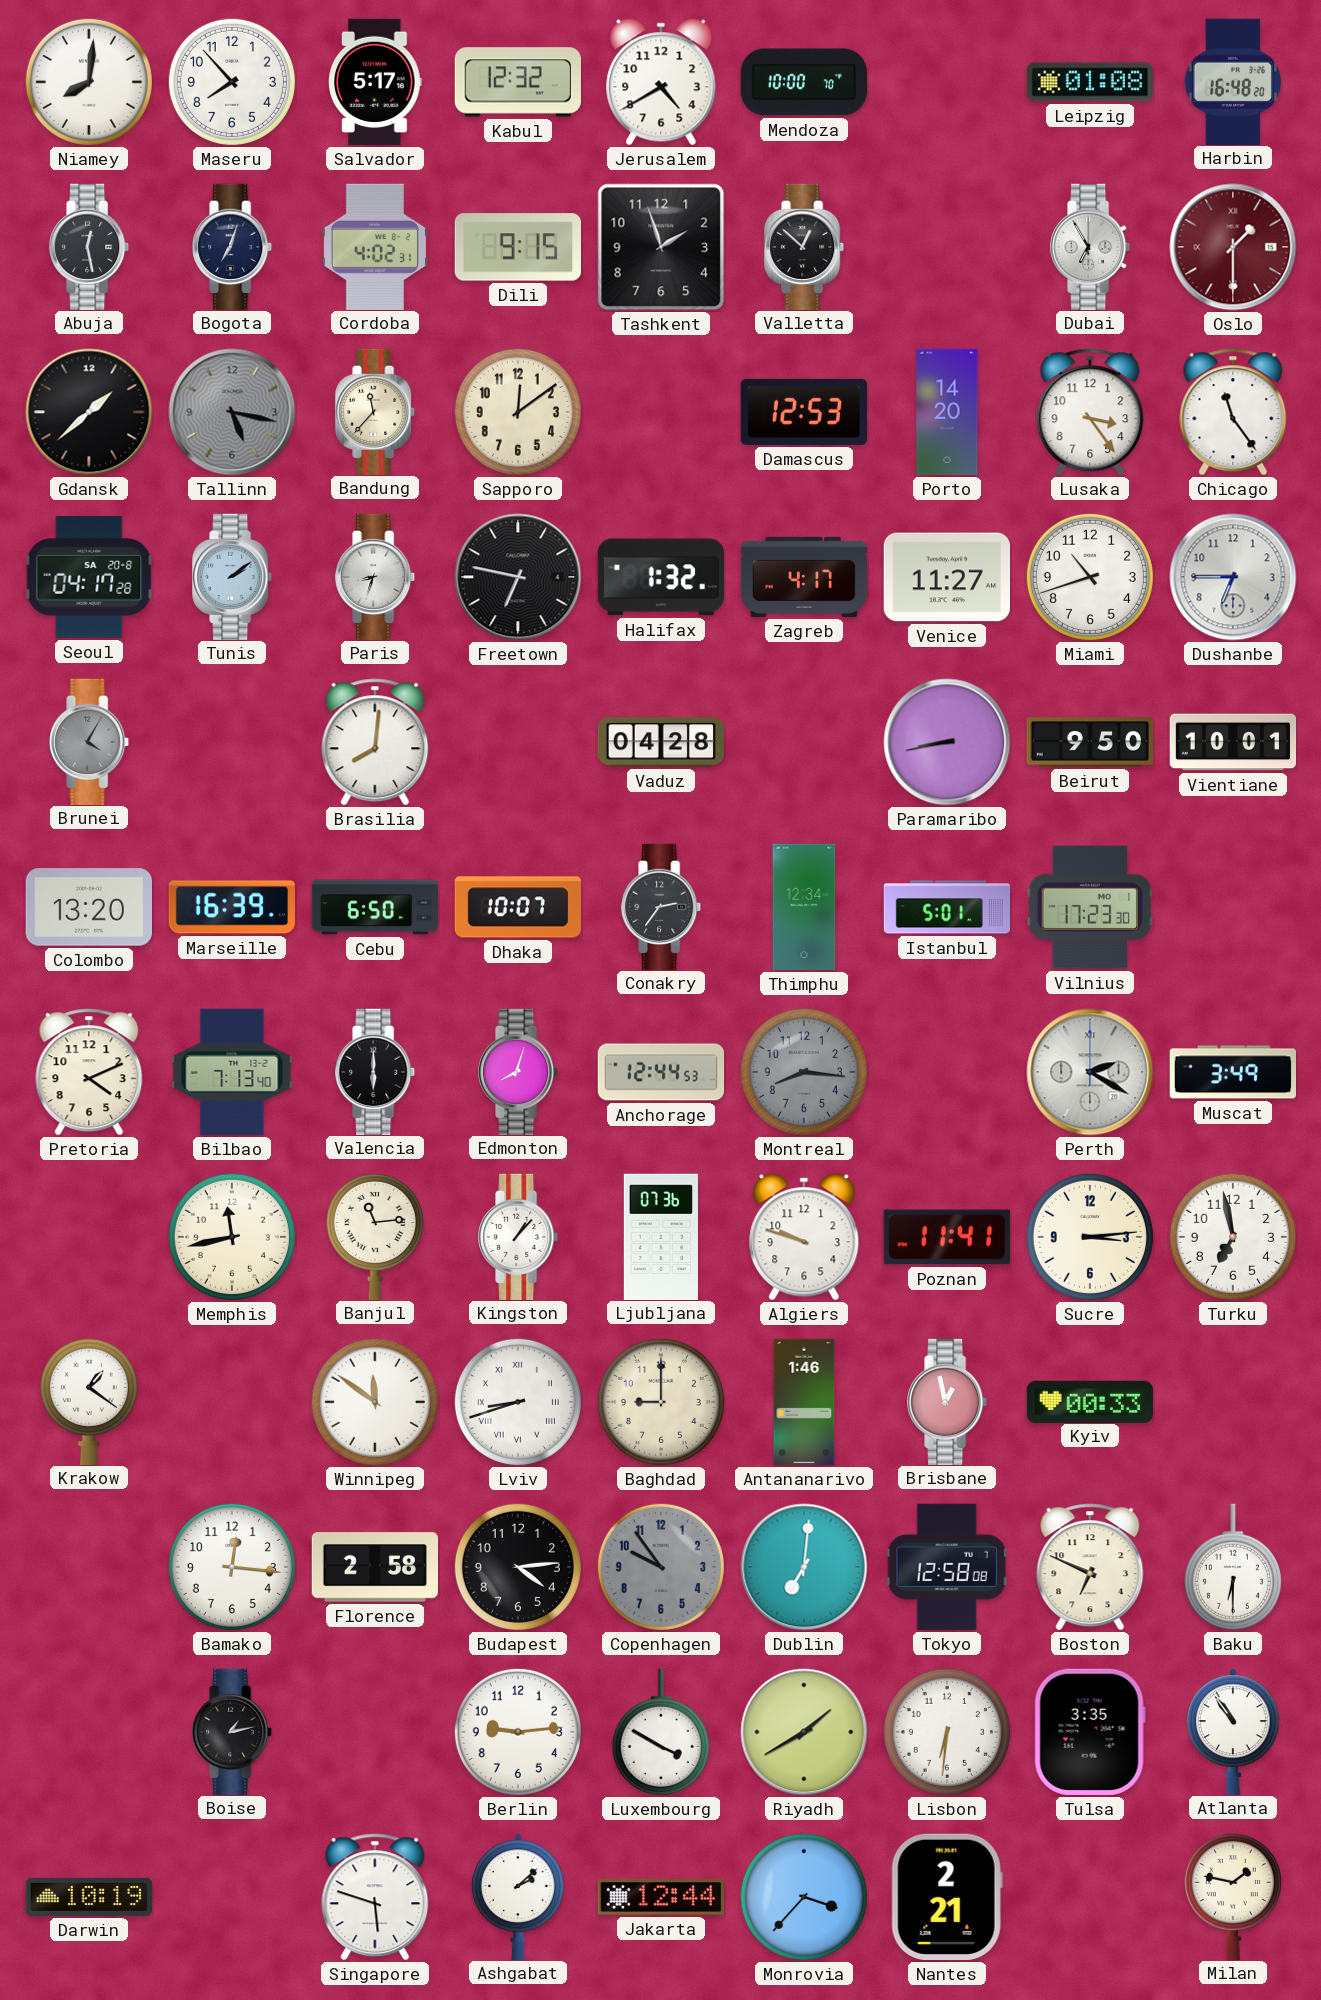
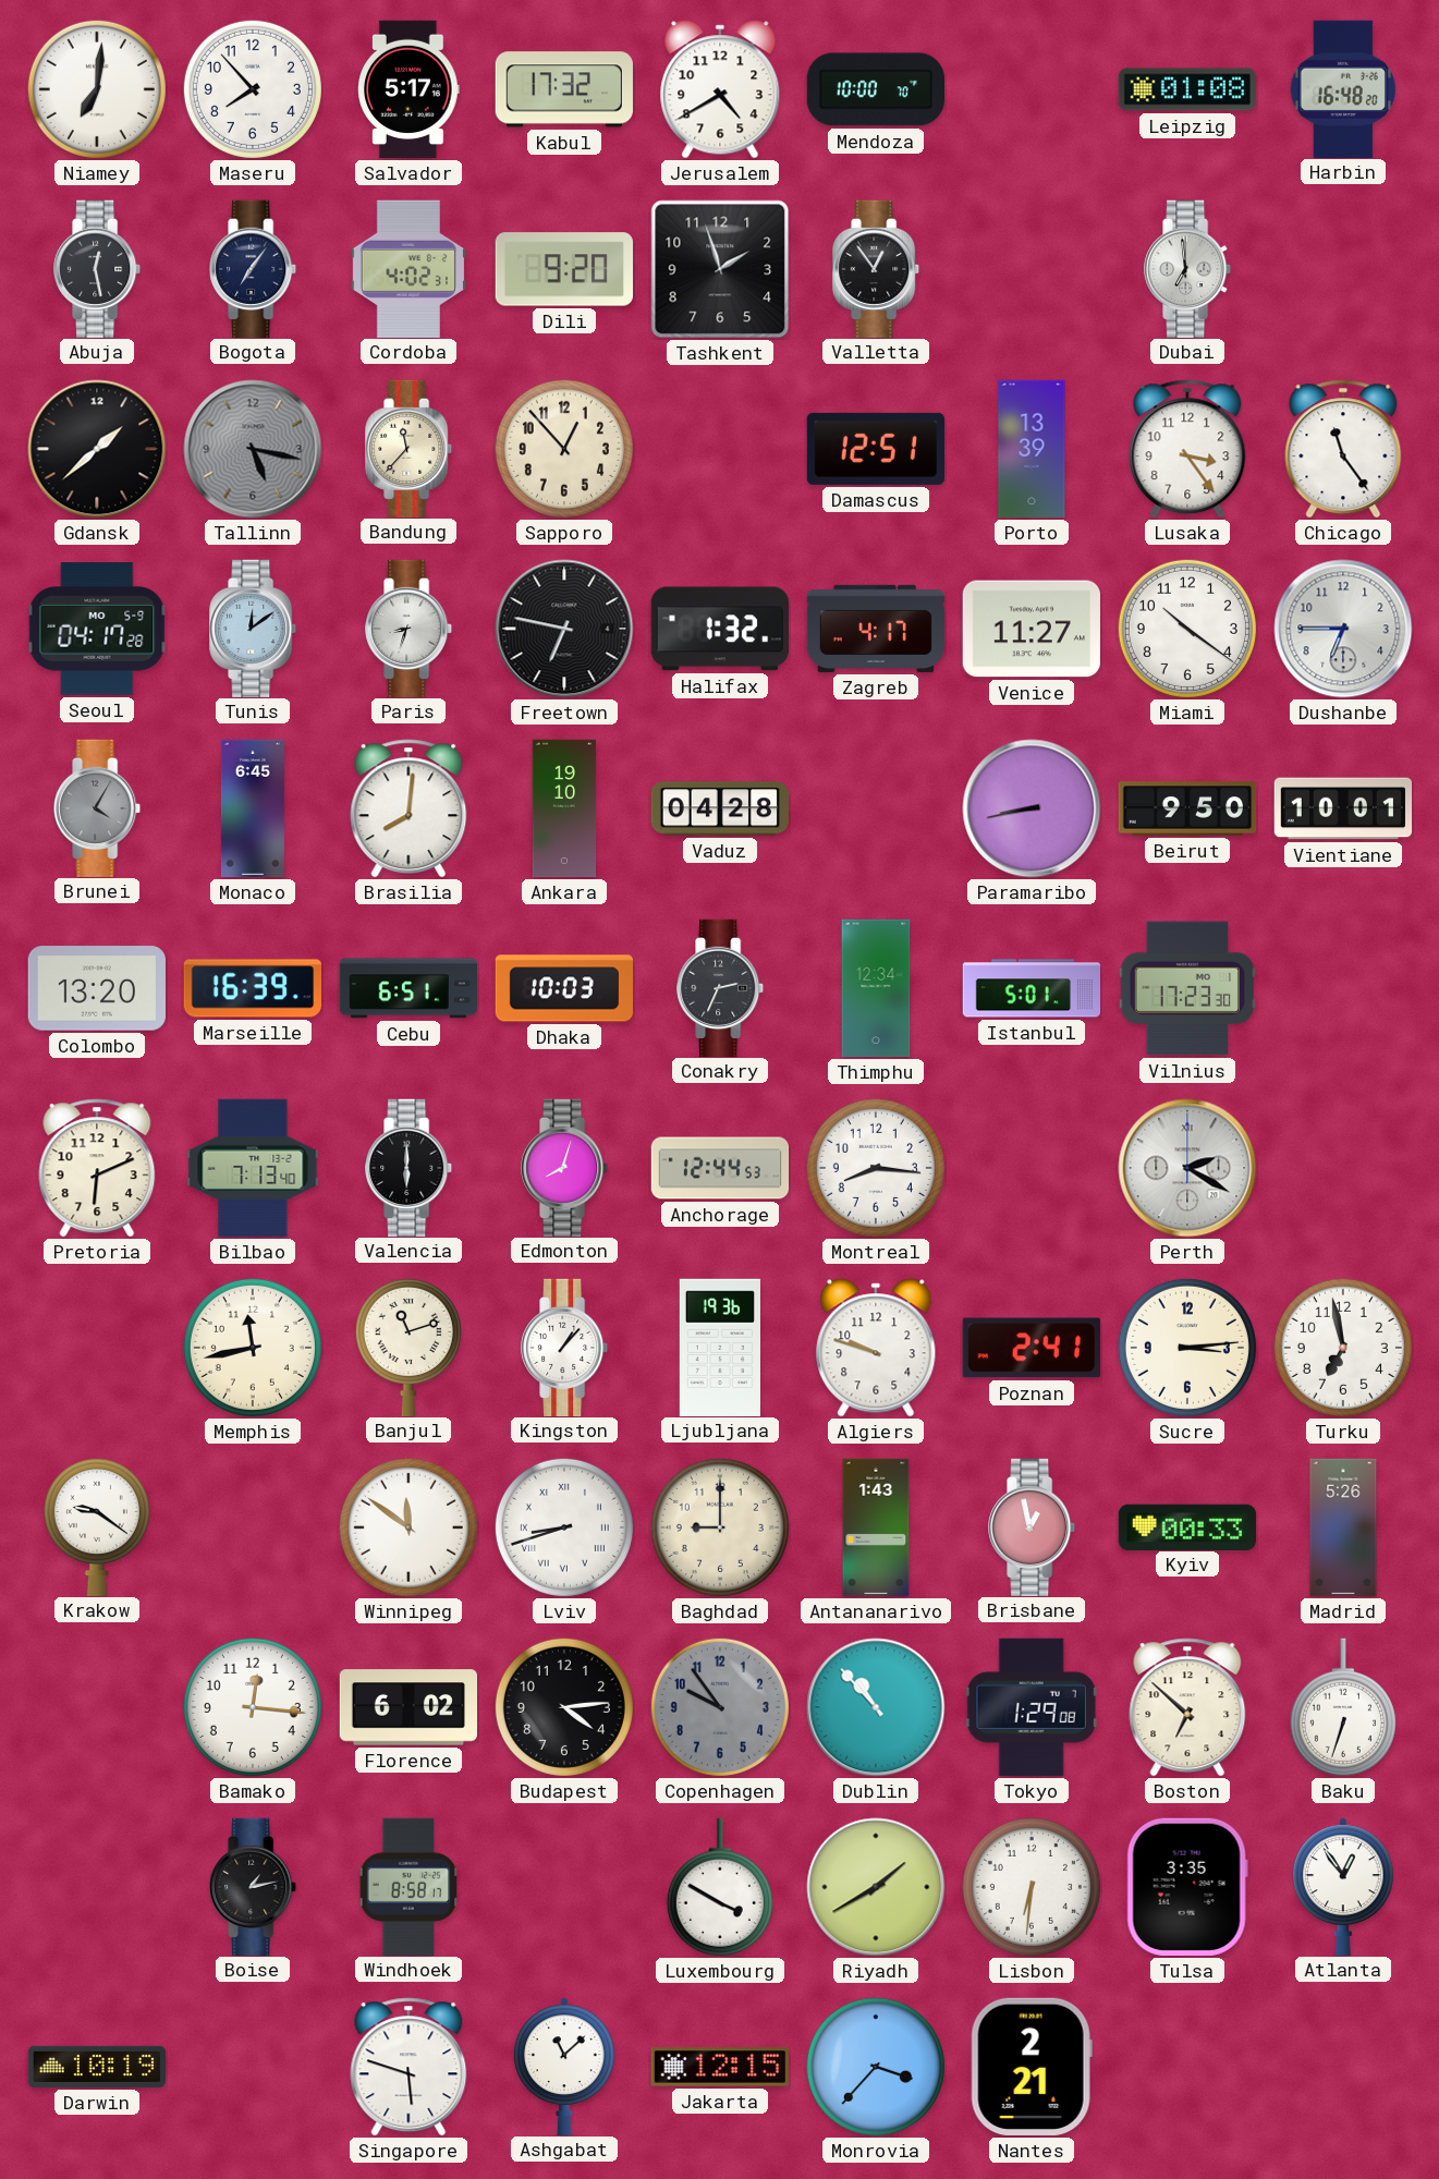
Niamey: 8:01 -> 7:01
Kabul: 12:32 -> 17:32
Bogota: 7:03 -> 7:06
Dili: 9:15 -> 9:20
Valletta: 12:52 -> 12:54
Dubai: 6:55 -> 6:59
Oslo: 1:30 -> none
Sapporo: 12:09 -> 12:53
Damascus: 12:53 -> 12:51
Porto: 14:20 -> 13:39
Seoul date: SA 20-8 -> MO 5-9
Tunis: 2:09 -> 12:09
Miami: 10:42 -> 10:21
Monaco: none -> 6:45
Ankara: none -> 19:10
Cebu: 6:50 -> 6:51
Dhaka: 10:07 -> 10:03
Conakry: 2:36 -> 2:34
Pretoria: 4:11 -> 6:11
Montreal dial: grey -> white
Muscat: 3:49 -> none
Banjul: 11:14 -> 11:12
Ljubljana: 07:36 -> 19:36
Poznan: 11:41 -> 2:41
Krakow: 1:21 -> 9:21
Antananarivo: 1:46 -> 1:43
Madrid: none -> 5:26
Florence: 2:58 -> 6:02
Dublin: 7:01 -> 10:53
Tokyo: 12:58 -> 1:29
Boston: 6:49 -> 6:52
Baku: 6:30 -> 6:33
Windhoek: none -> 8:58
Berlin: 9:14 -> none
Atlanta: 10:54 -> 12:54
Ashgabat: 2:08 -> 11:08
Jakarta: 12:44 -> 12:15
Milan: 1:47 -> none
